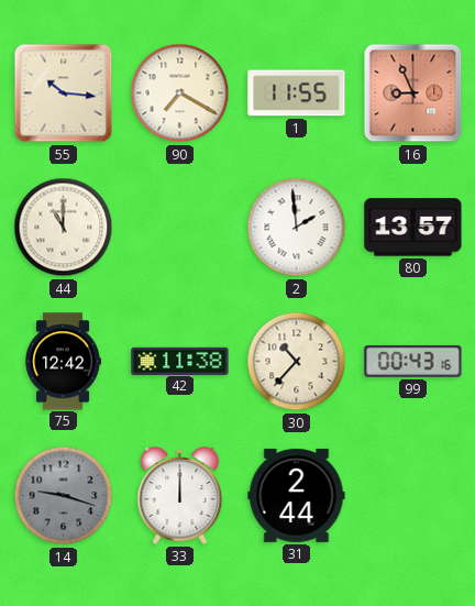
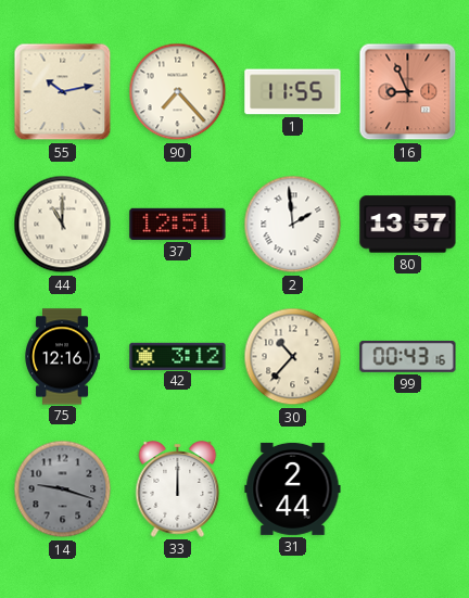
55: 10:16 -> 10:13
90: 7:20 -> 7:23
37: none -> 12:51
75: 12:42 -> 12:16
42: 11:38 -> 3:12
